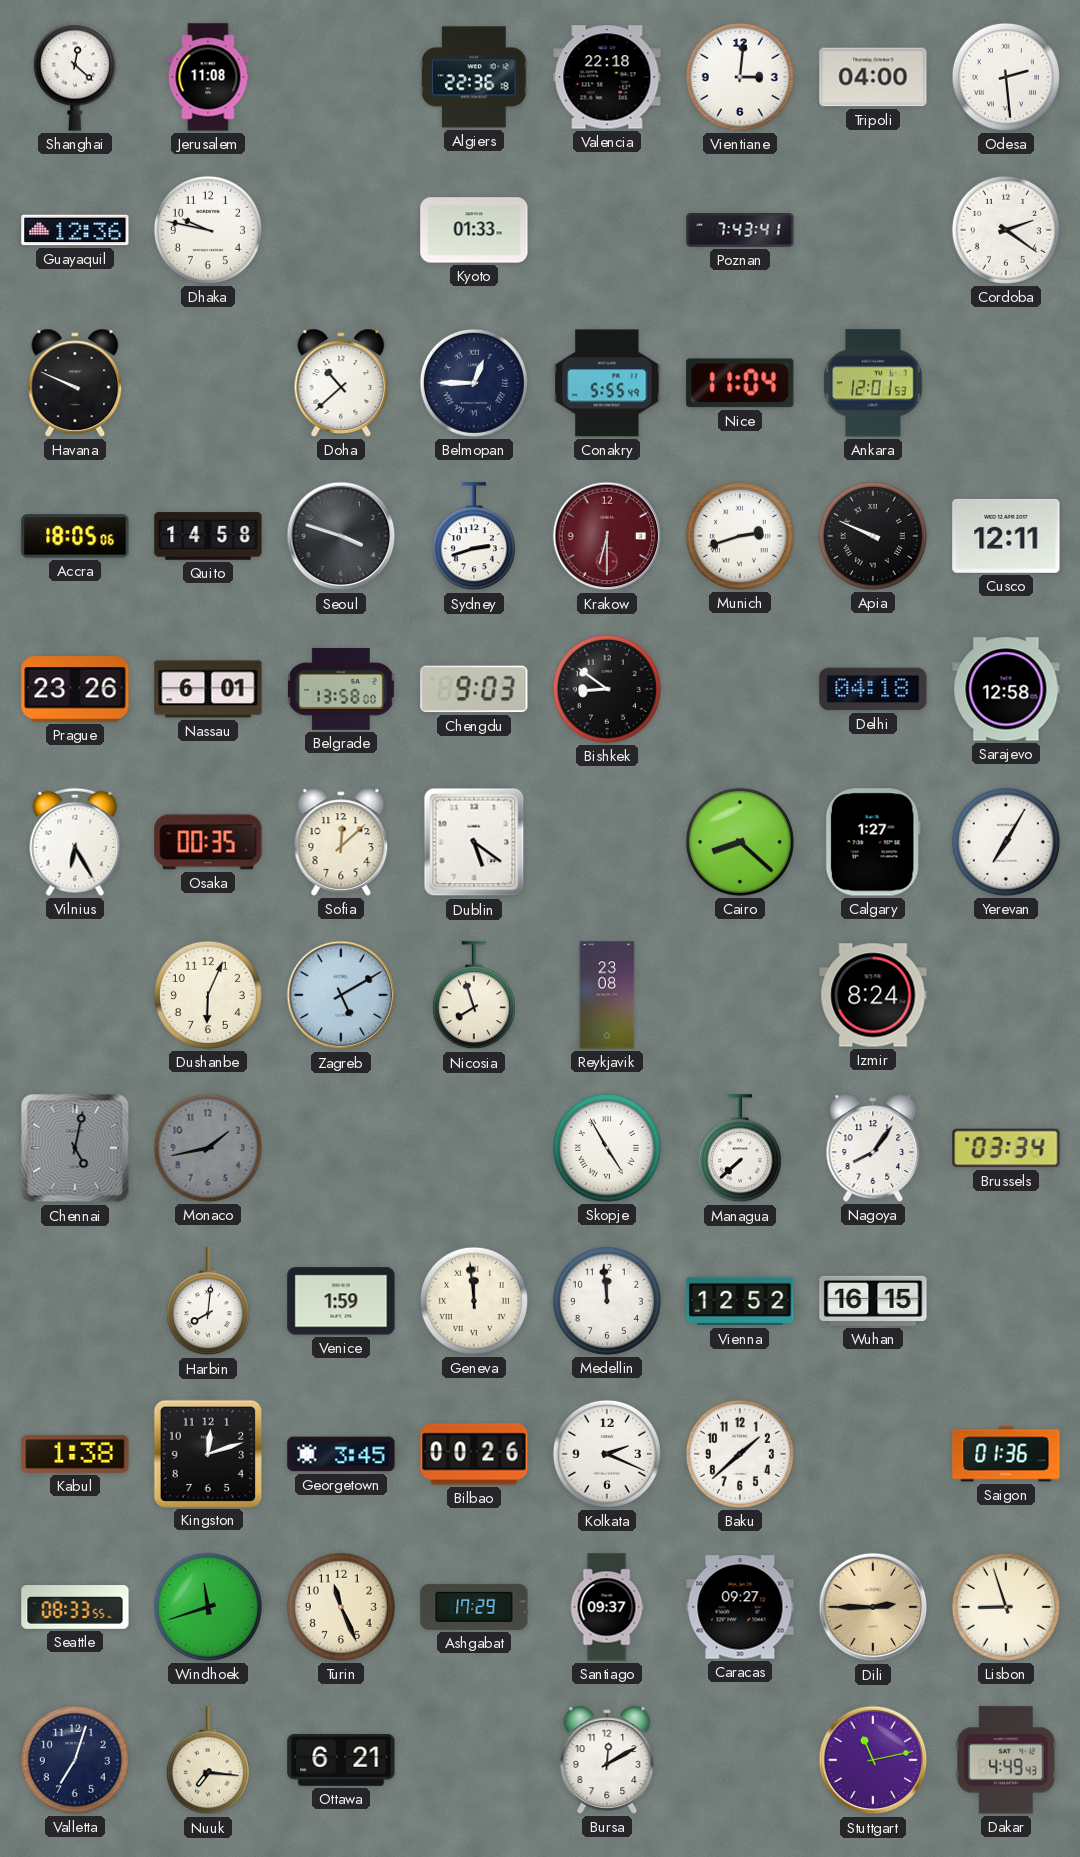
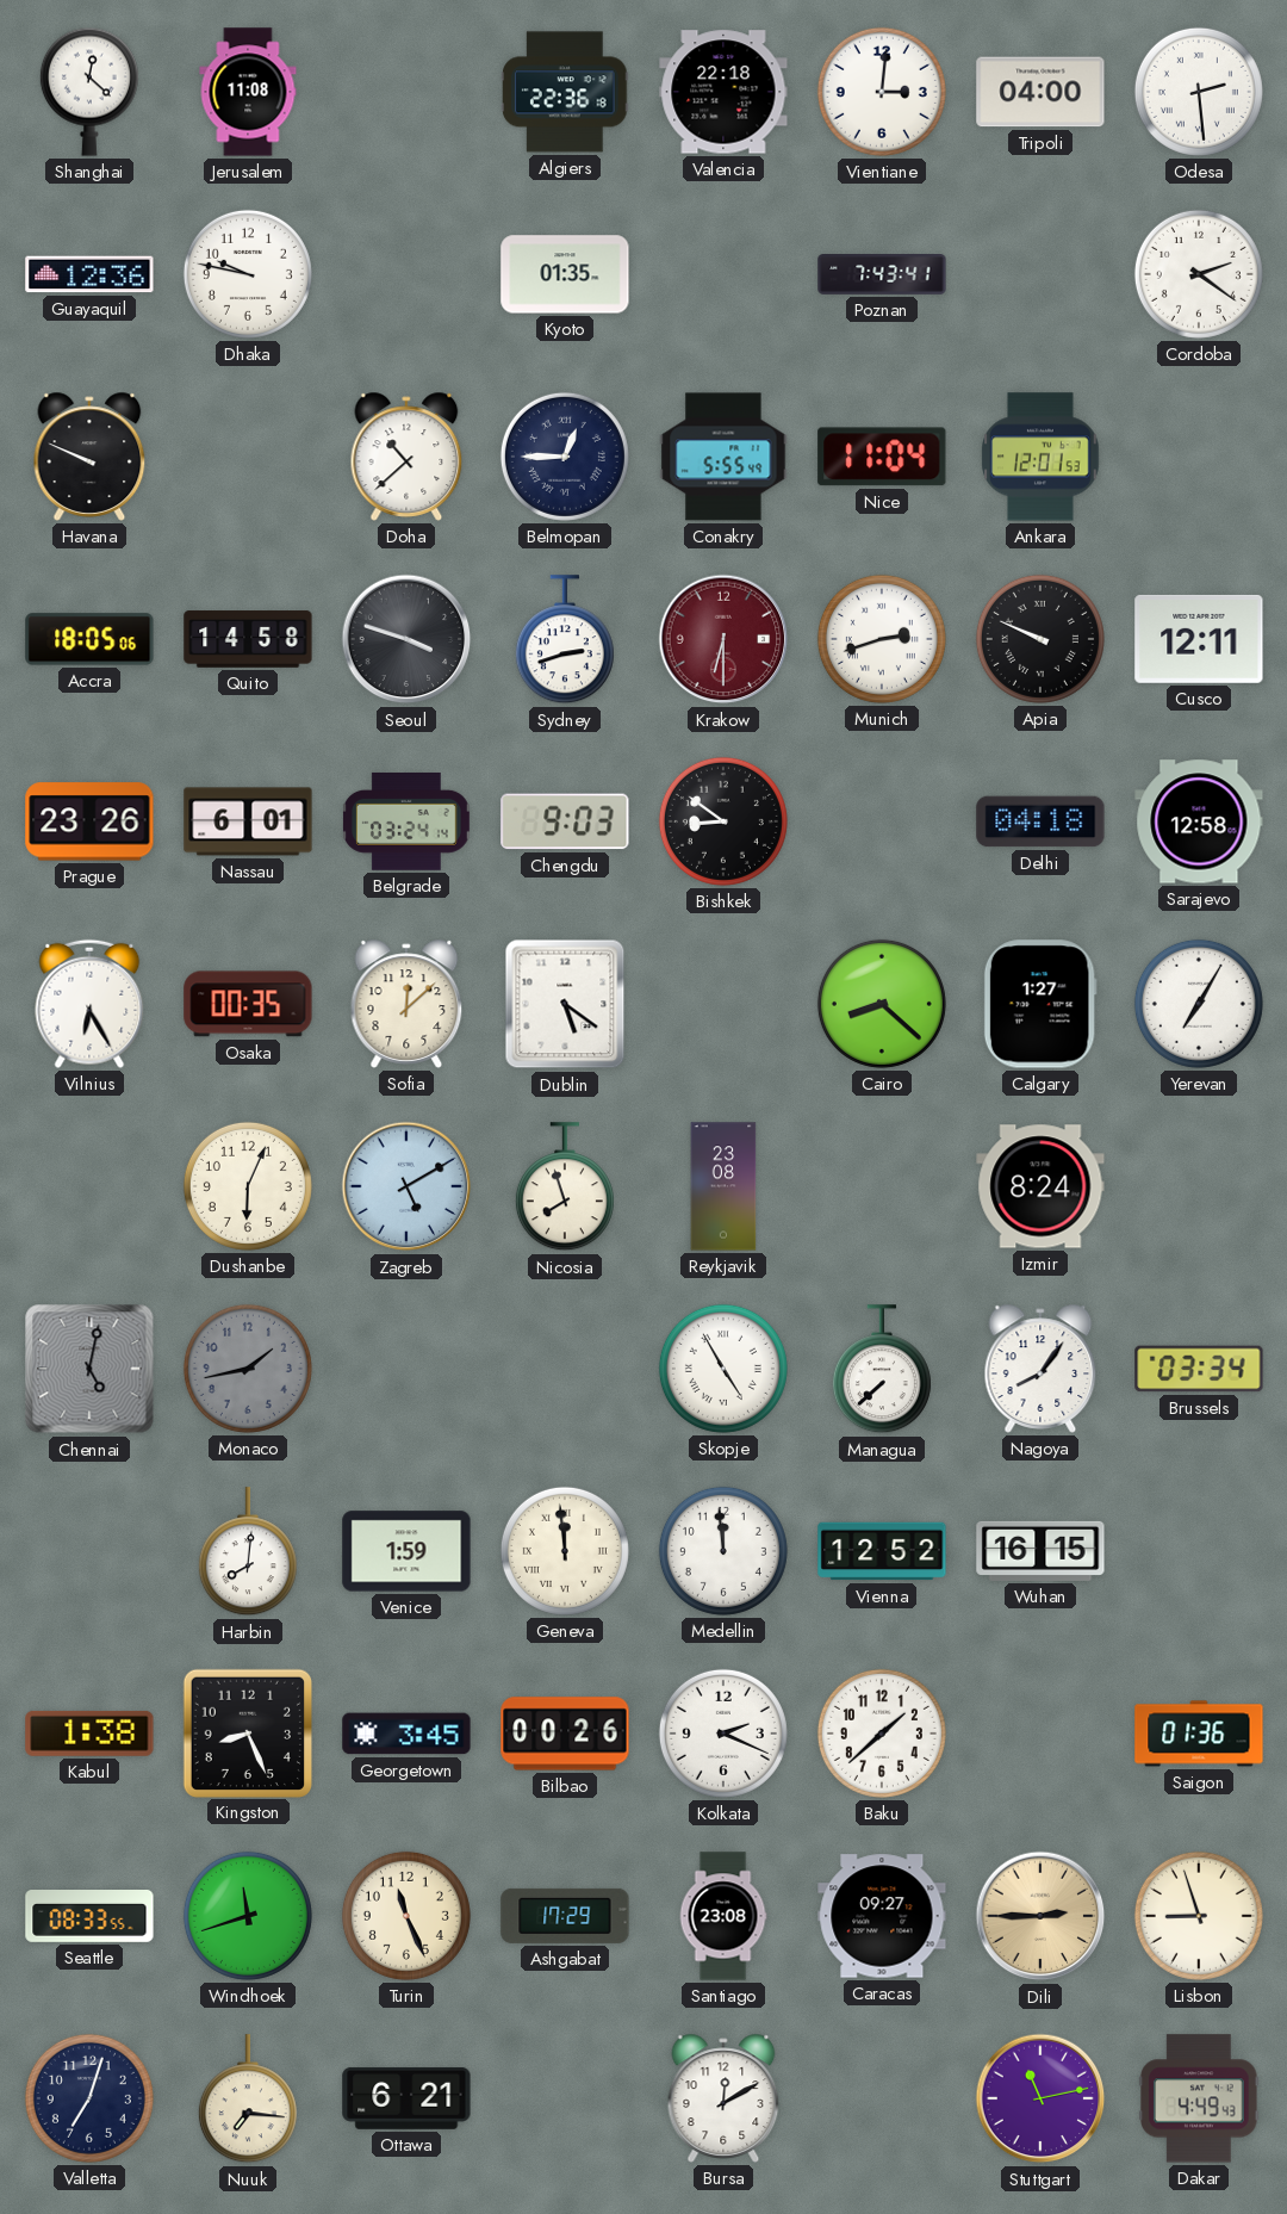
Kyoto: 01:33 -> 01:35
Belgrade: 13:58 -> 03:24
Kingston: 12:12 -> 8:26
Santiago: 09:37 -> 23:08
